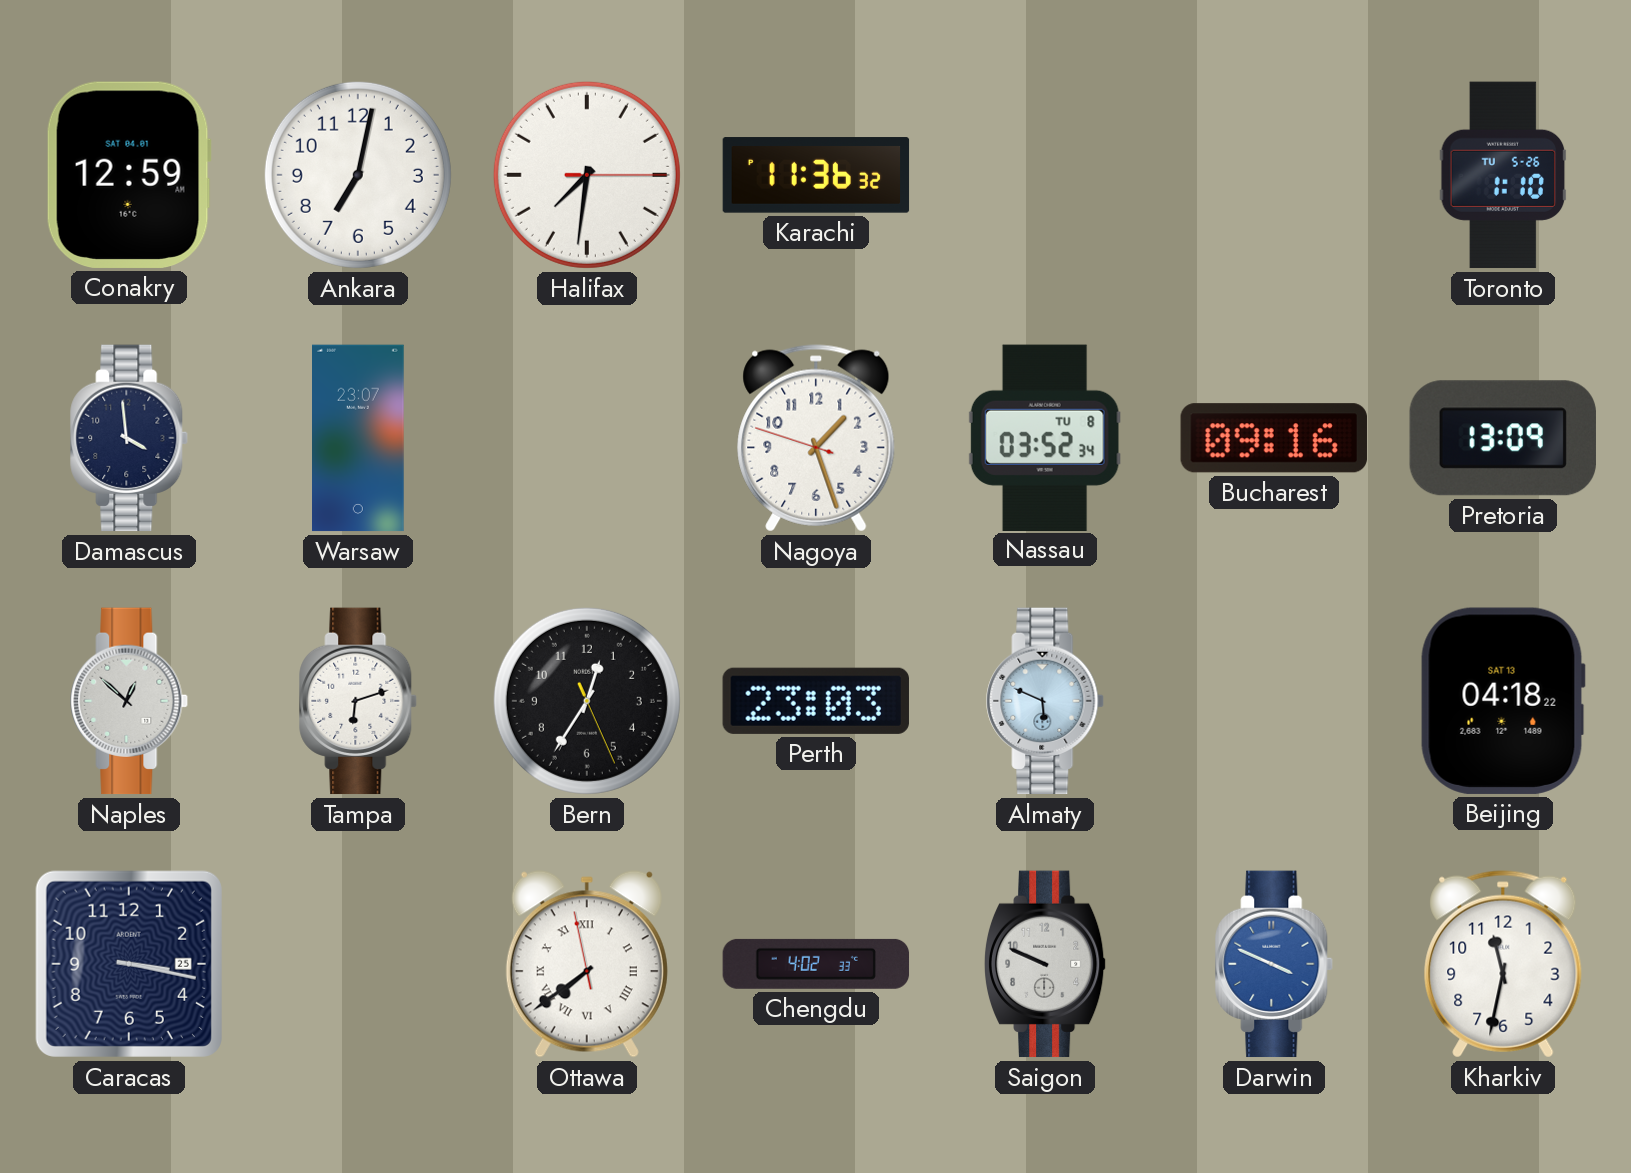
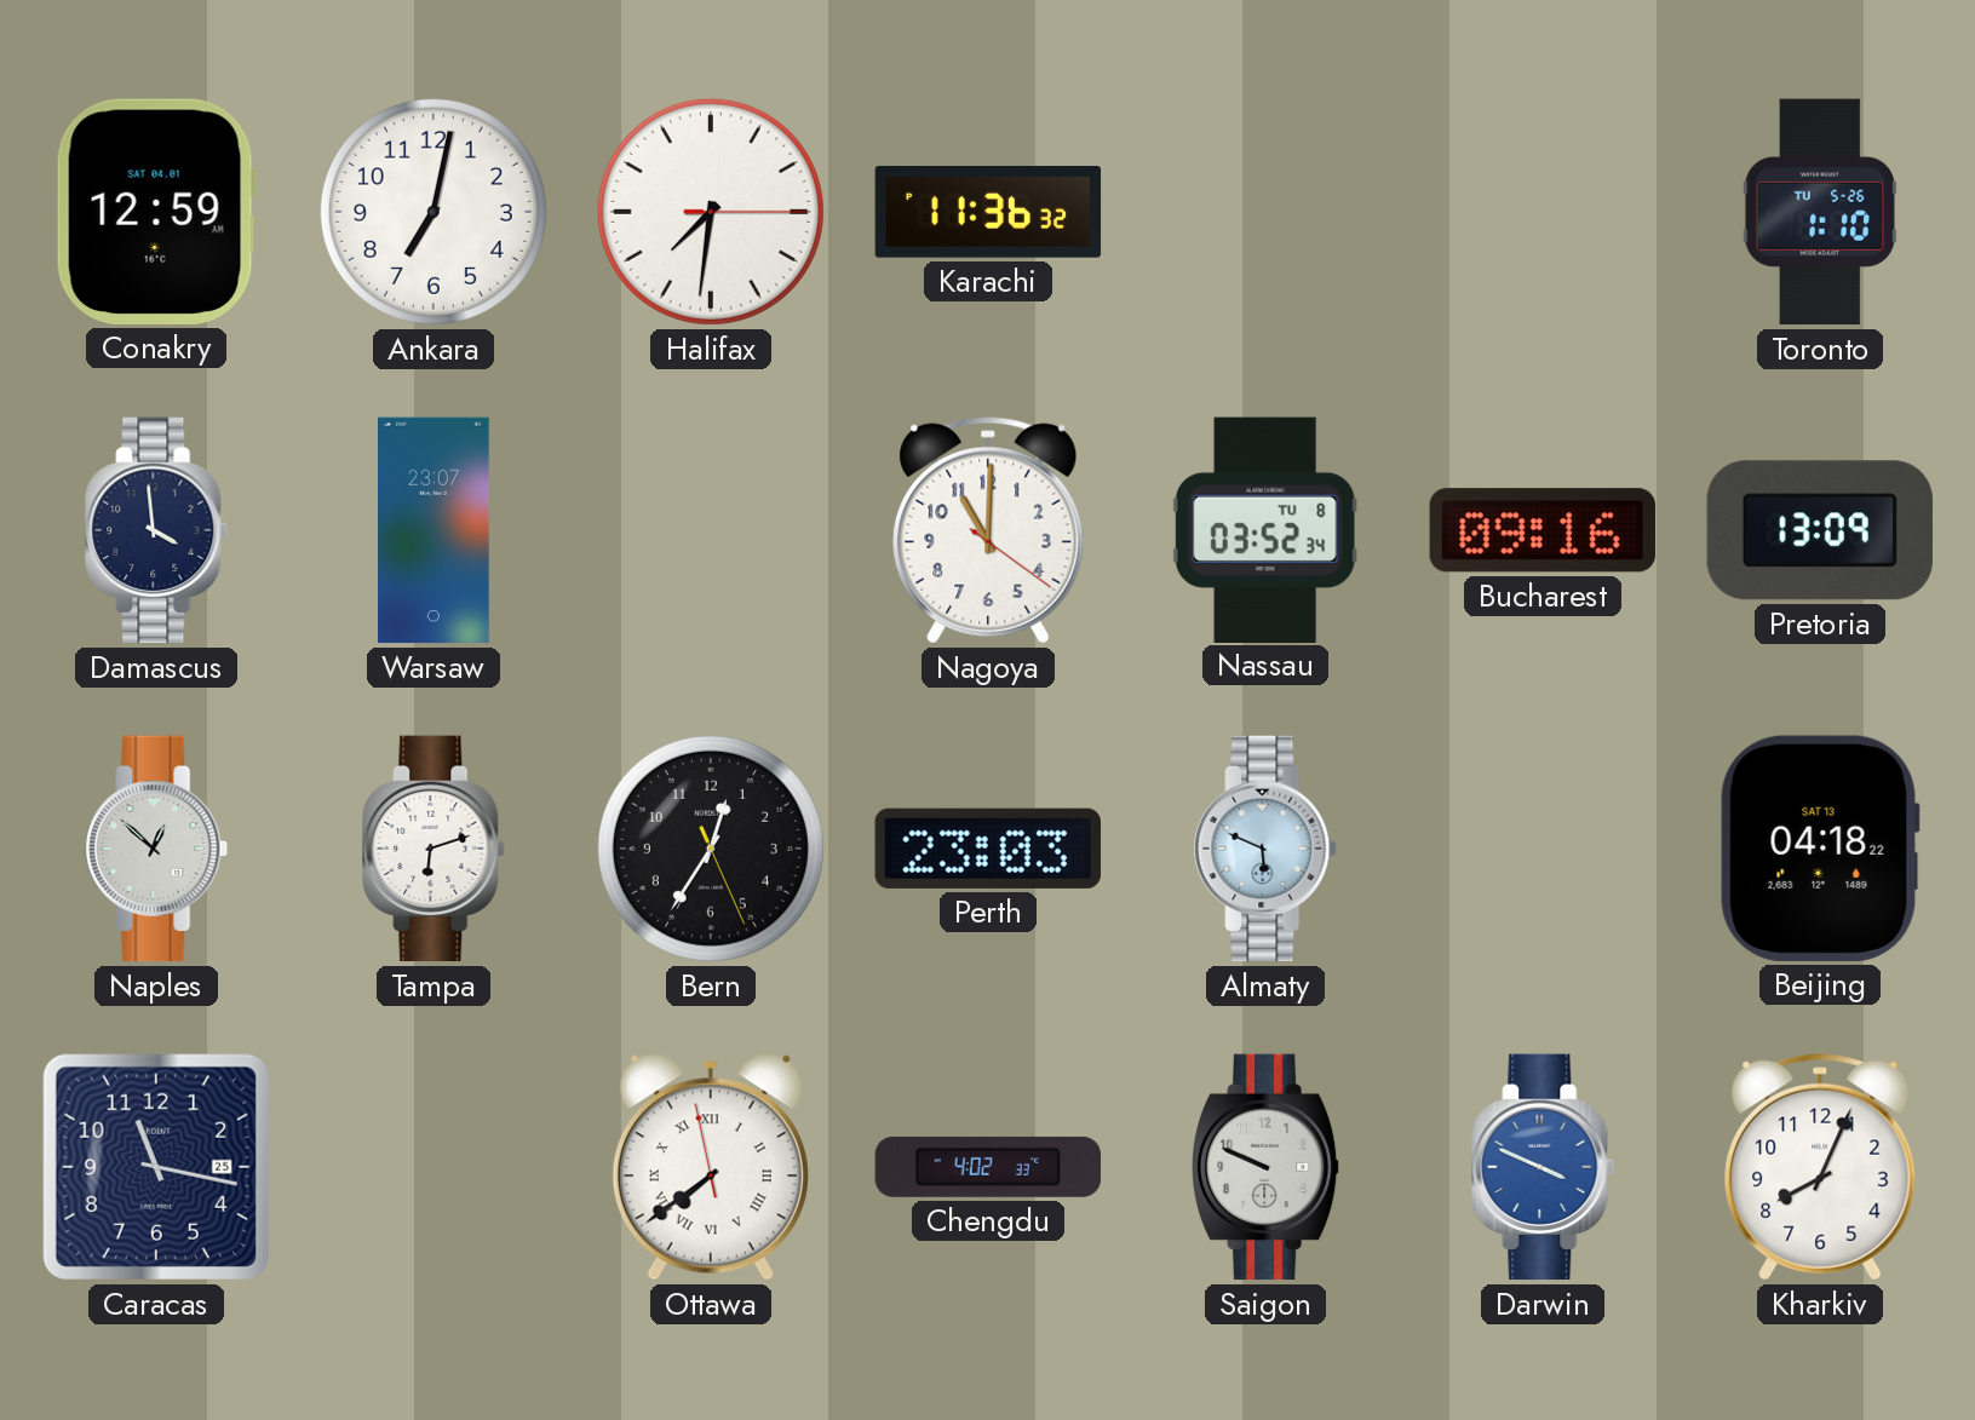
Nagoya: 1:26 -> 11:00
Caracas: 3:17 -> 11:17
Kharkiv: 11:32 -> 8:04
